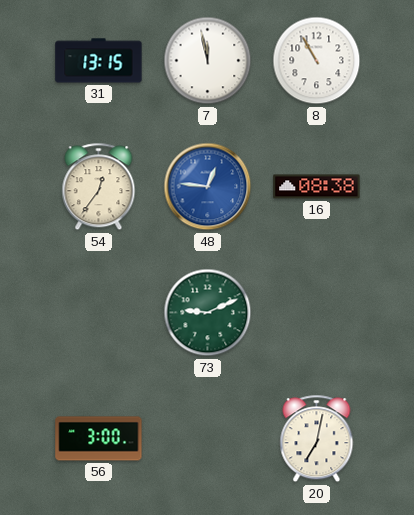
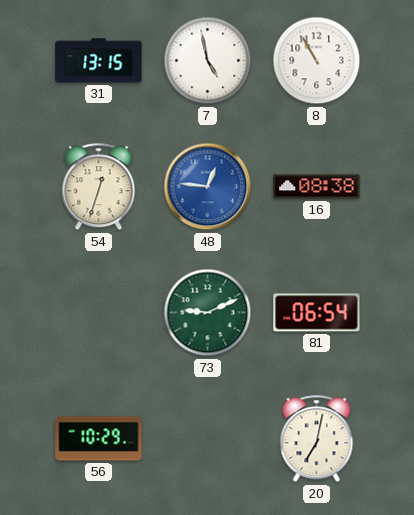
7: 11:58 -> 4:58
54: 12:36 -> 12:33
81: none -> 06:54
56: 3:00 -> 10:29
